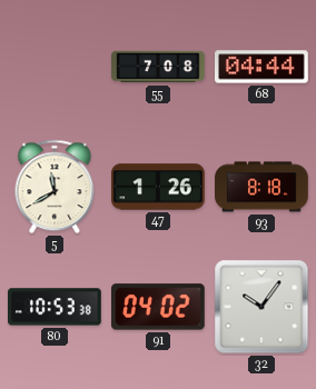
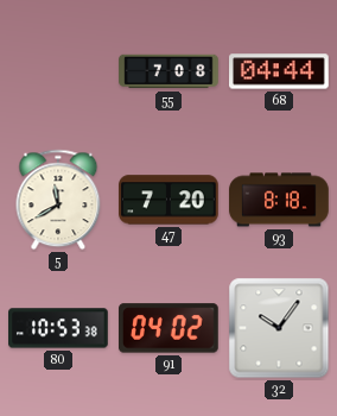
47: 1:26 -> 7:20
